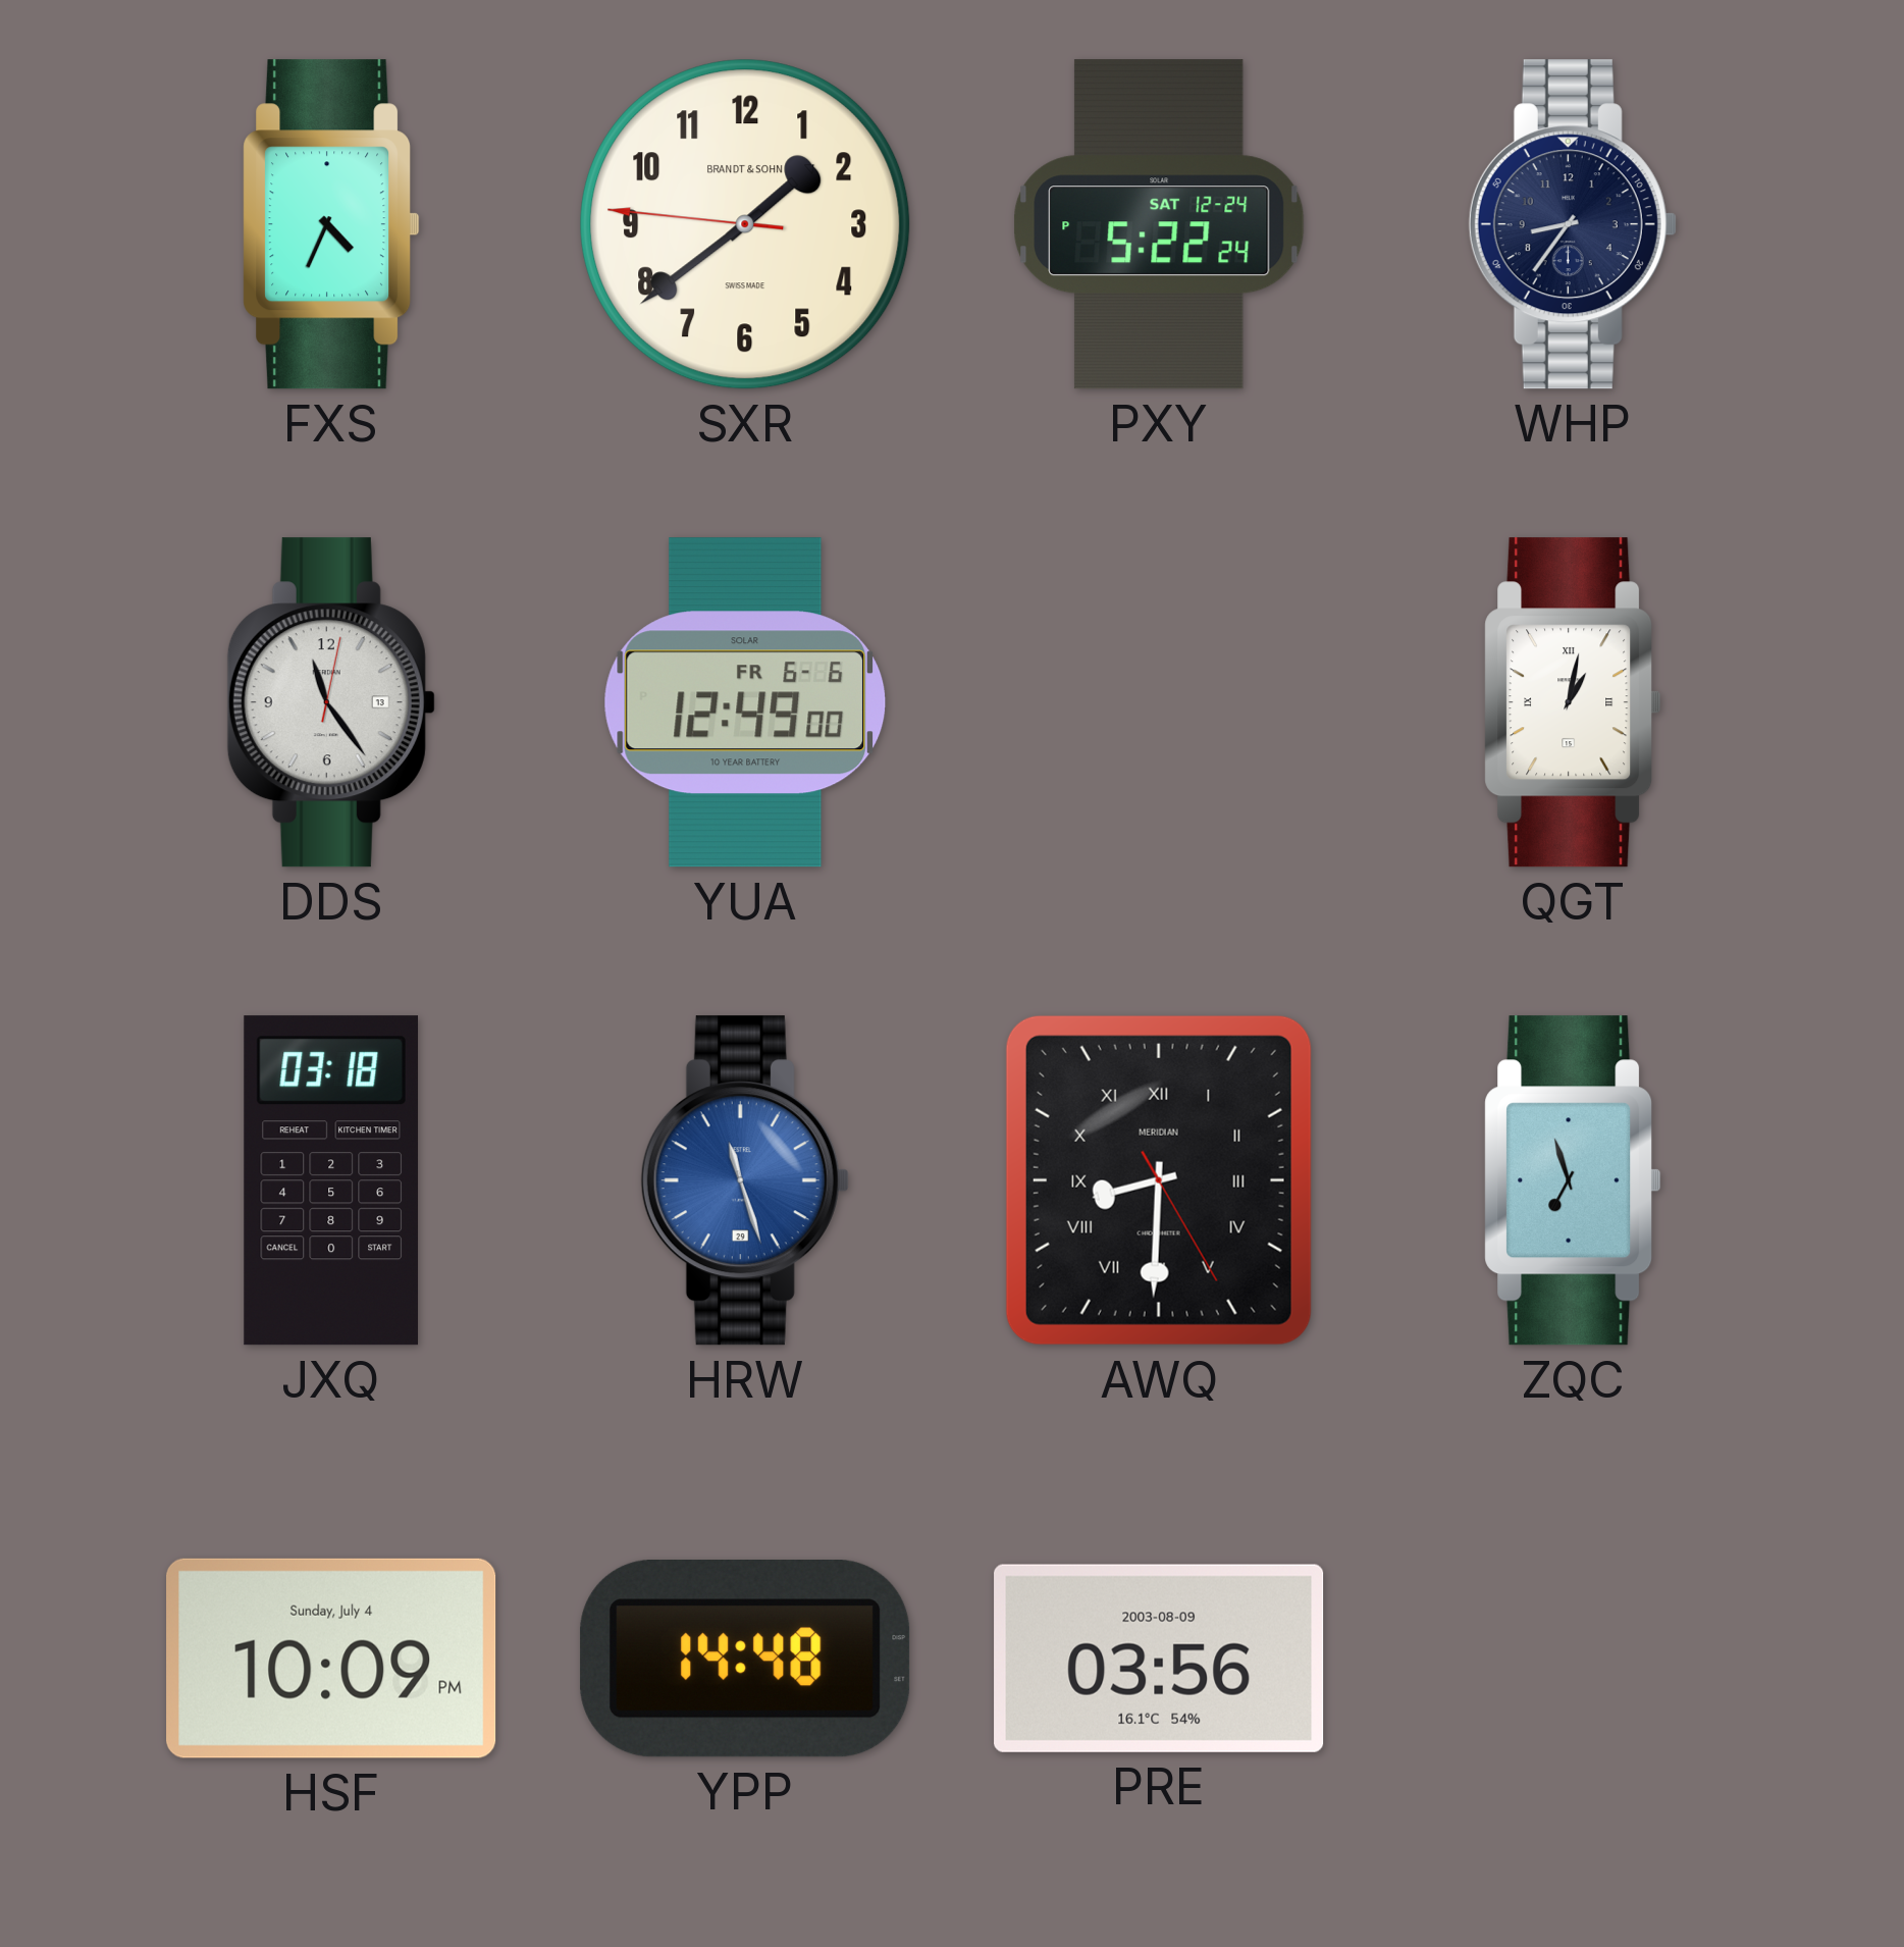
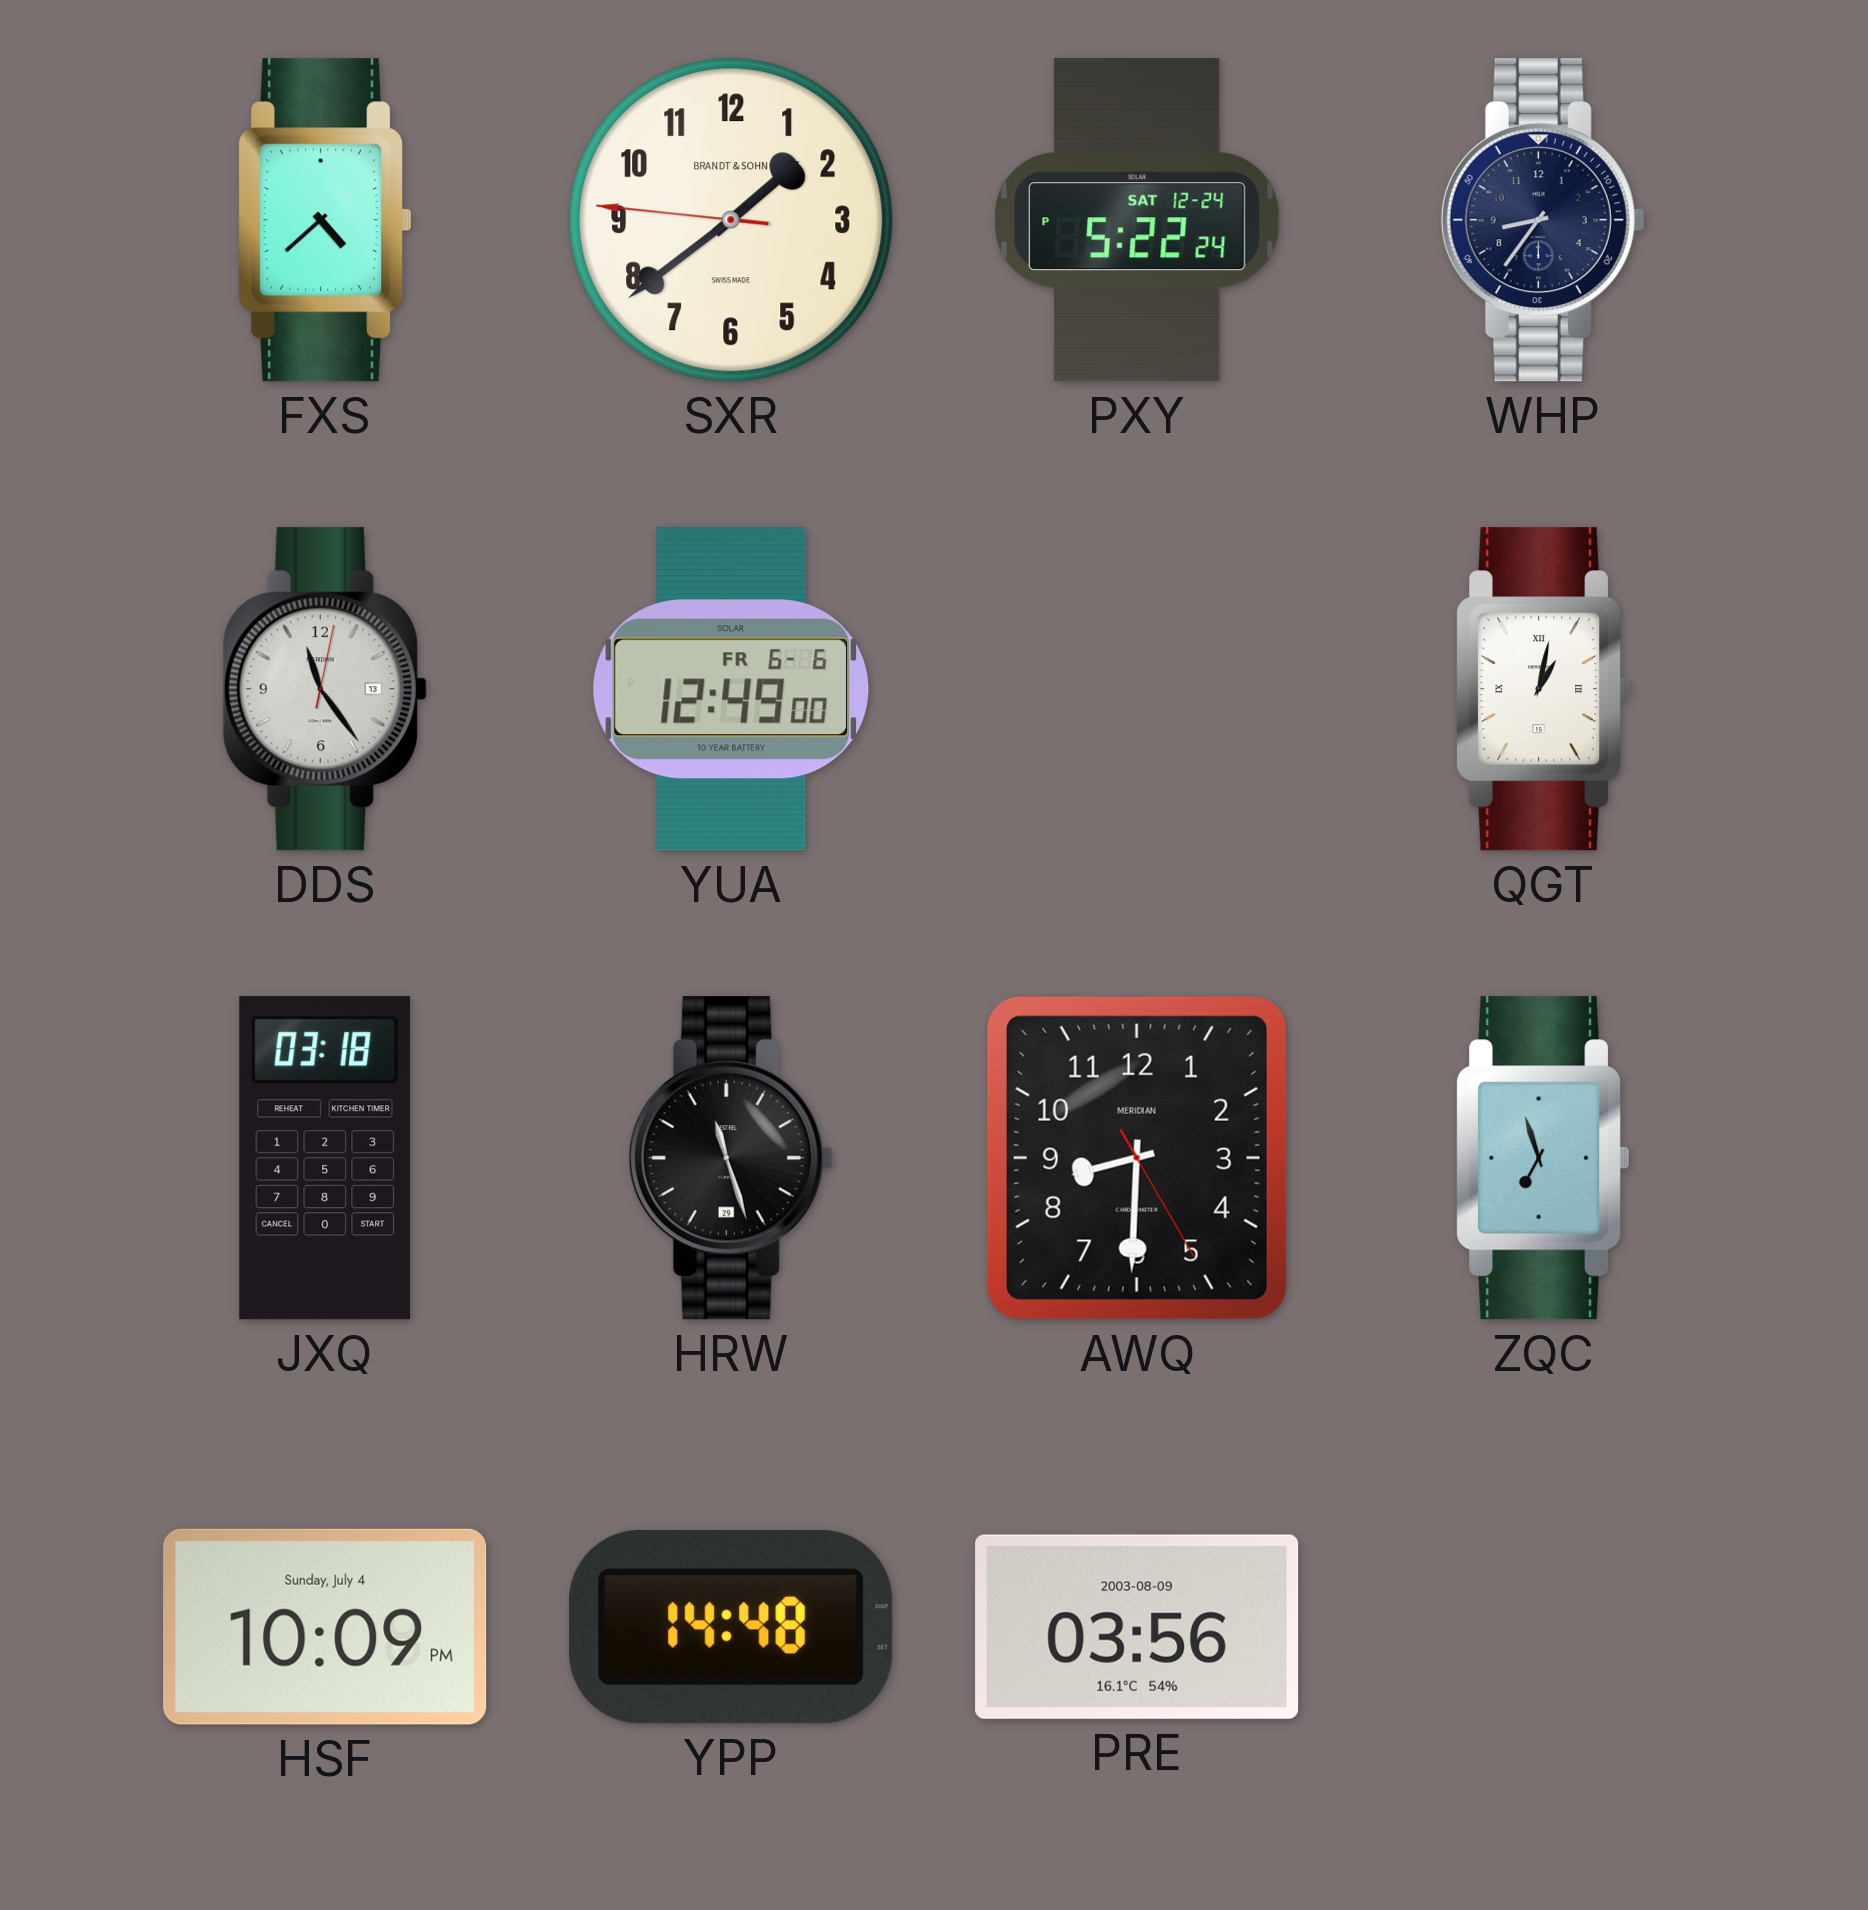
FXS: 4:34 -> 4:38
HRW dial: blue -> black
AWQ numerals: Roman -> Arabic
